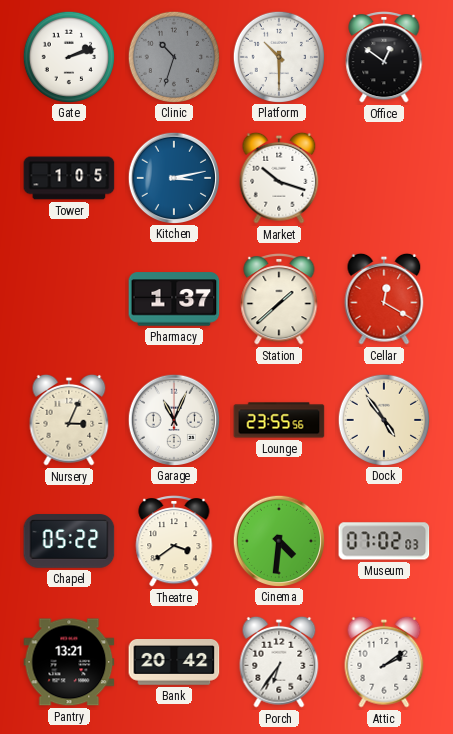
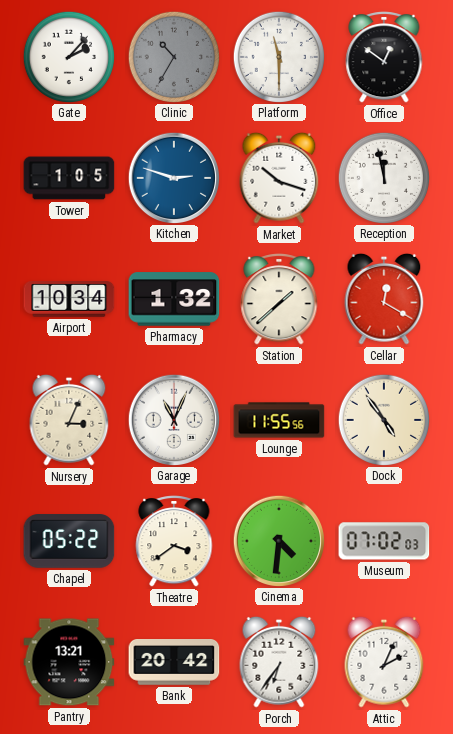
Gate: 2:12 -> 2:07
Clinic: 10:33 -> 10:35
Platform: 10:30 -> 11:30
Kitchen: 3:13 -> 2:48
Reception: none -> 11:58
Airport: none -> 10:34
Pharmacy: 1:37 -> 1:32
Lounge: 23:55 -> 11:55
Attic: 2:09 -> 2:04
